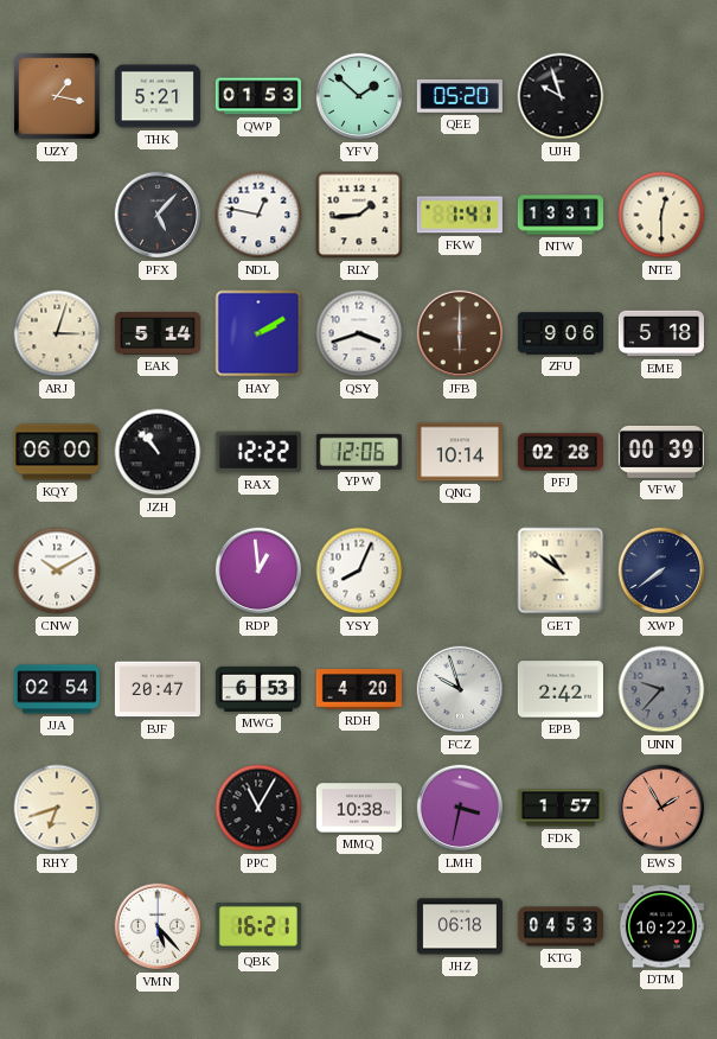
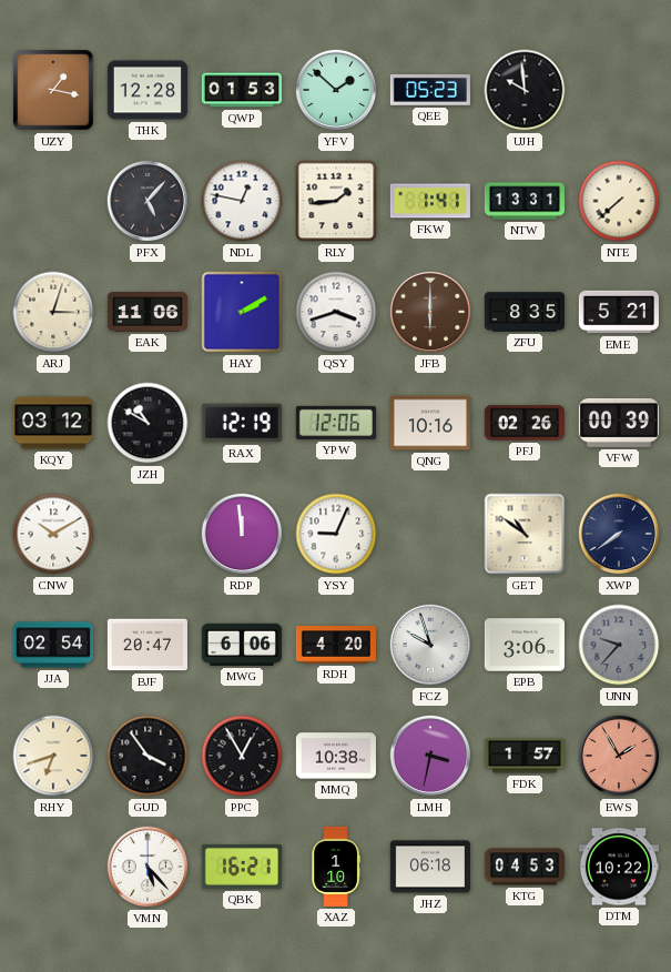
THK: 5:21 -> 12:28
QEE: 05:20 -> 05:23
UJH: 9:57 -> 9:59
NTE: 12:30 -> 7:38
EAK: 5:14 -> 11:06
ZFU: 9:06 -> 8:35
EME: 5:18 -> 5:21
KQY: 06:00 -> 03:12
JZH: 10:53 -> 10:50
RAX: 12:22 -> 12:19
QNG: 10:14 -> 10:16
PFJ: 02:28 -> 02:26
RDP: 12:59 -> 11:59
YSY: 8:04 -> 9:04
MWG: 6:53 -> 6:06
EPB: 2:42 -> 3:06
GUD: none -> 3:54
PPC: 11:05 -> 12:55
XAZ: none -> 1:10
